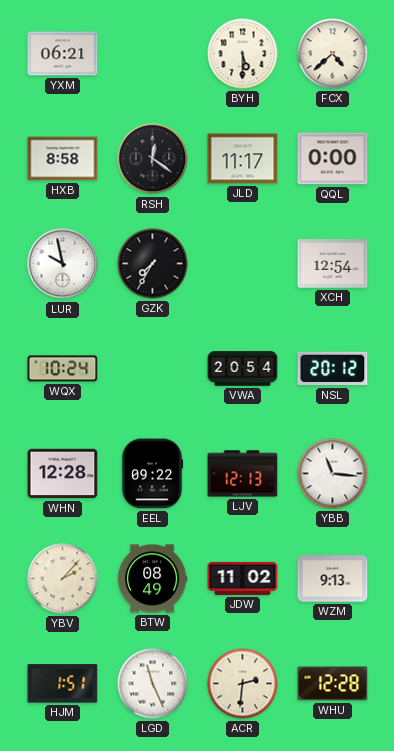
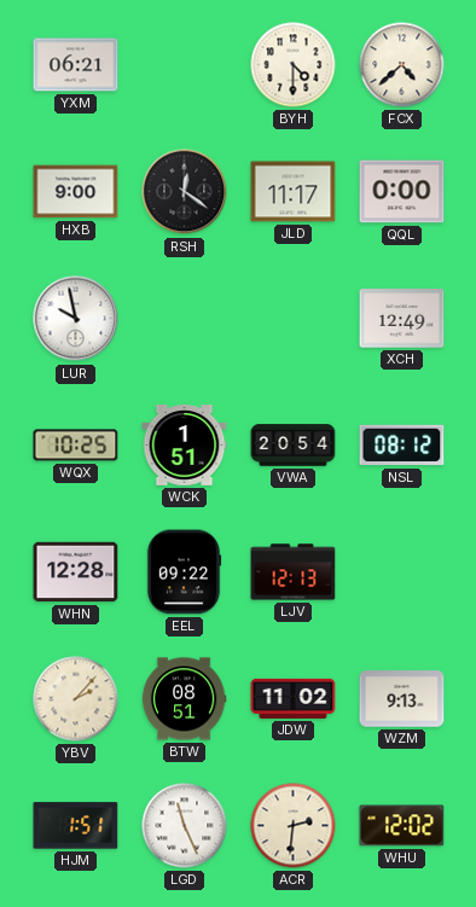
BYH: 5:30 -> 4:30
HXB: 8:58 -> 9:00
GZK: 7:35 -> none
XCH: 12:54 -> 12:49
WQX: 10:24 -> 10:25
WCK: none -> 1:51
NSL: 20:12 -> 08:12
YBB: 11:16 -> none
BTW: 08:49 -> 08:51
WHU: 12:28 -> 12:02
